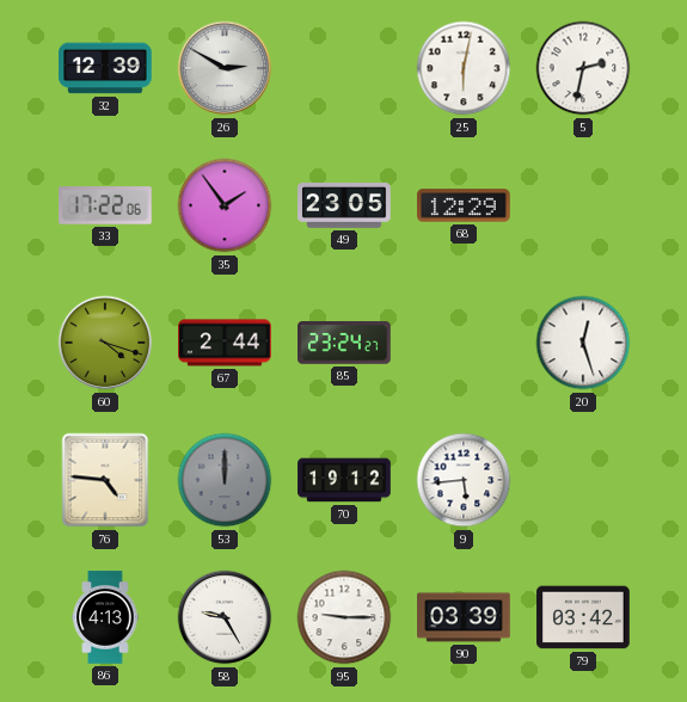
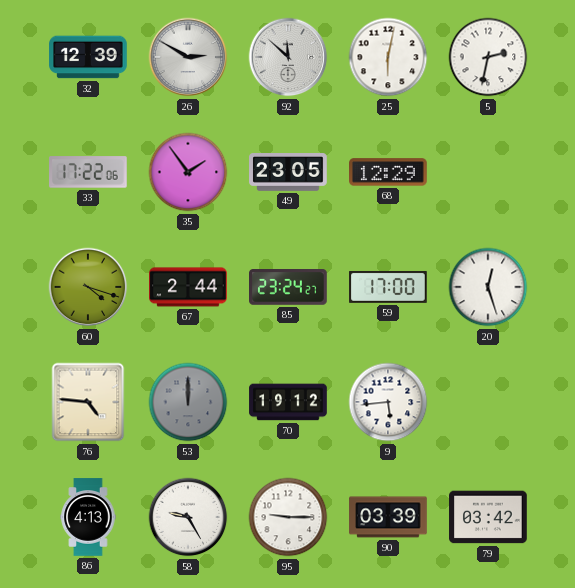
92: none -> 11:52
59: none -> 17:00
